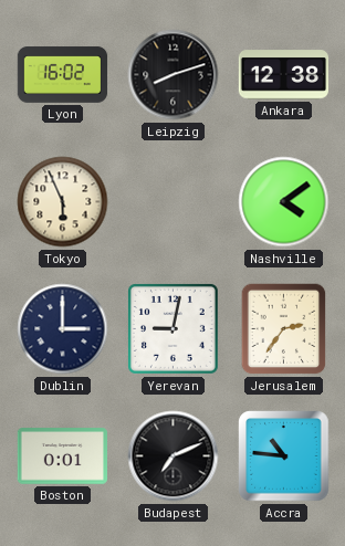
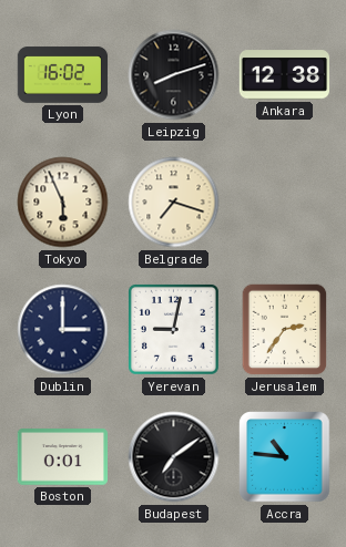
Belgrade: none -> 7:18
Nashville: 4:09 -> none
Budapest: 7:11 -> 7:09
